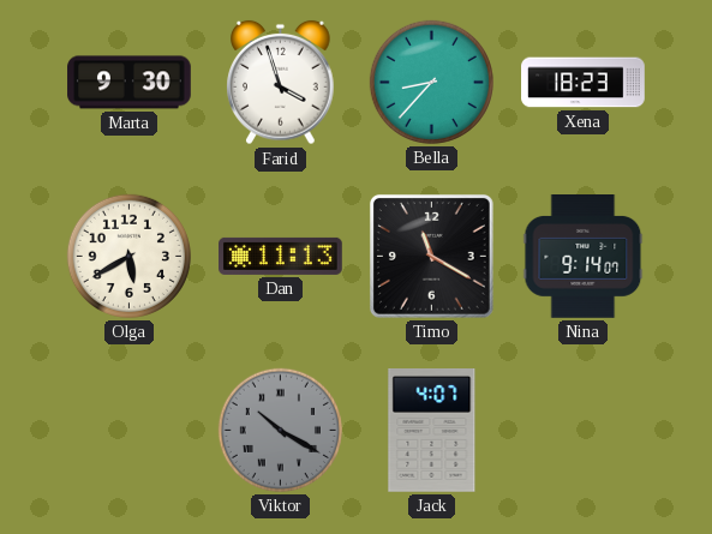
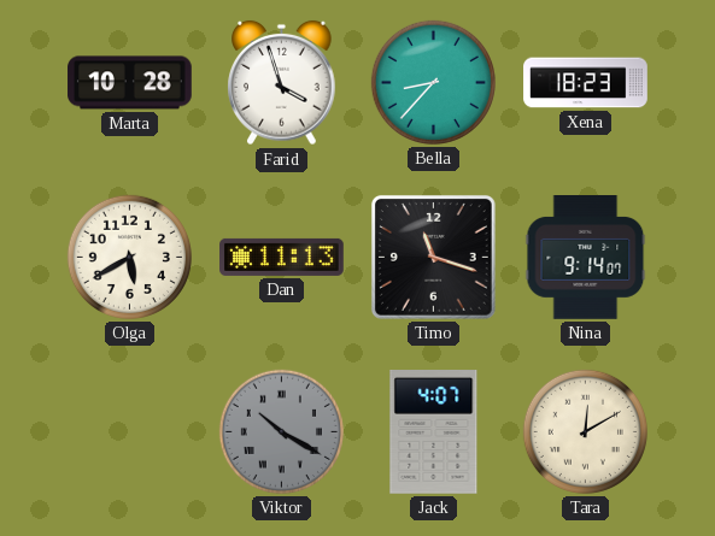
Marta: 9:30 -> 10:28
Timo: 11:20 -> 11:18
Tara: none -> 12:10
